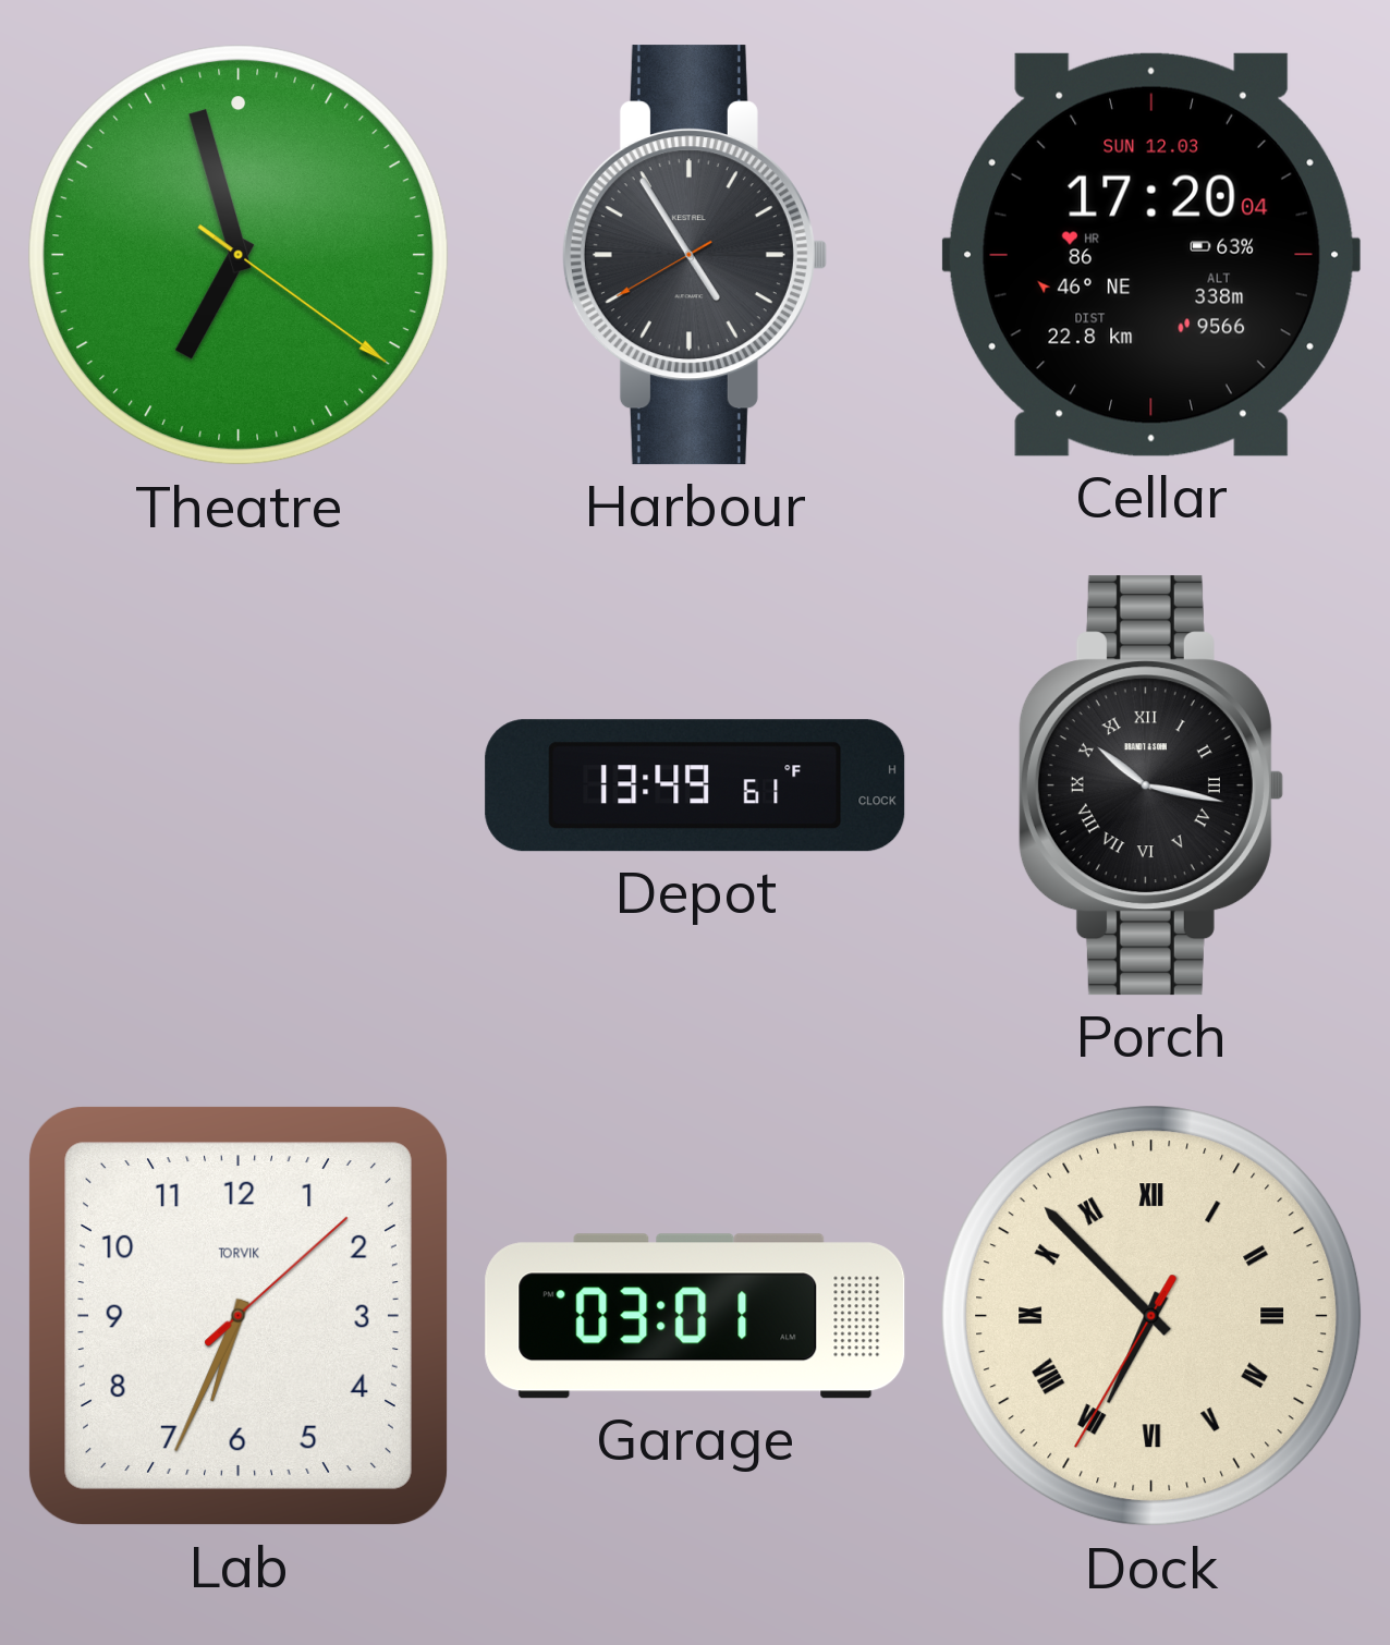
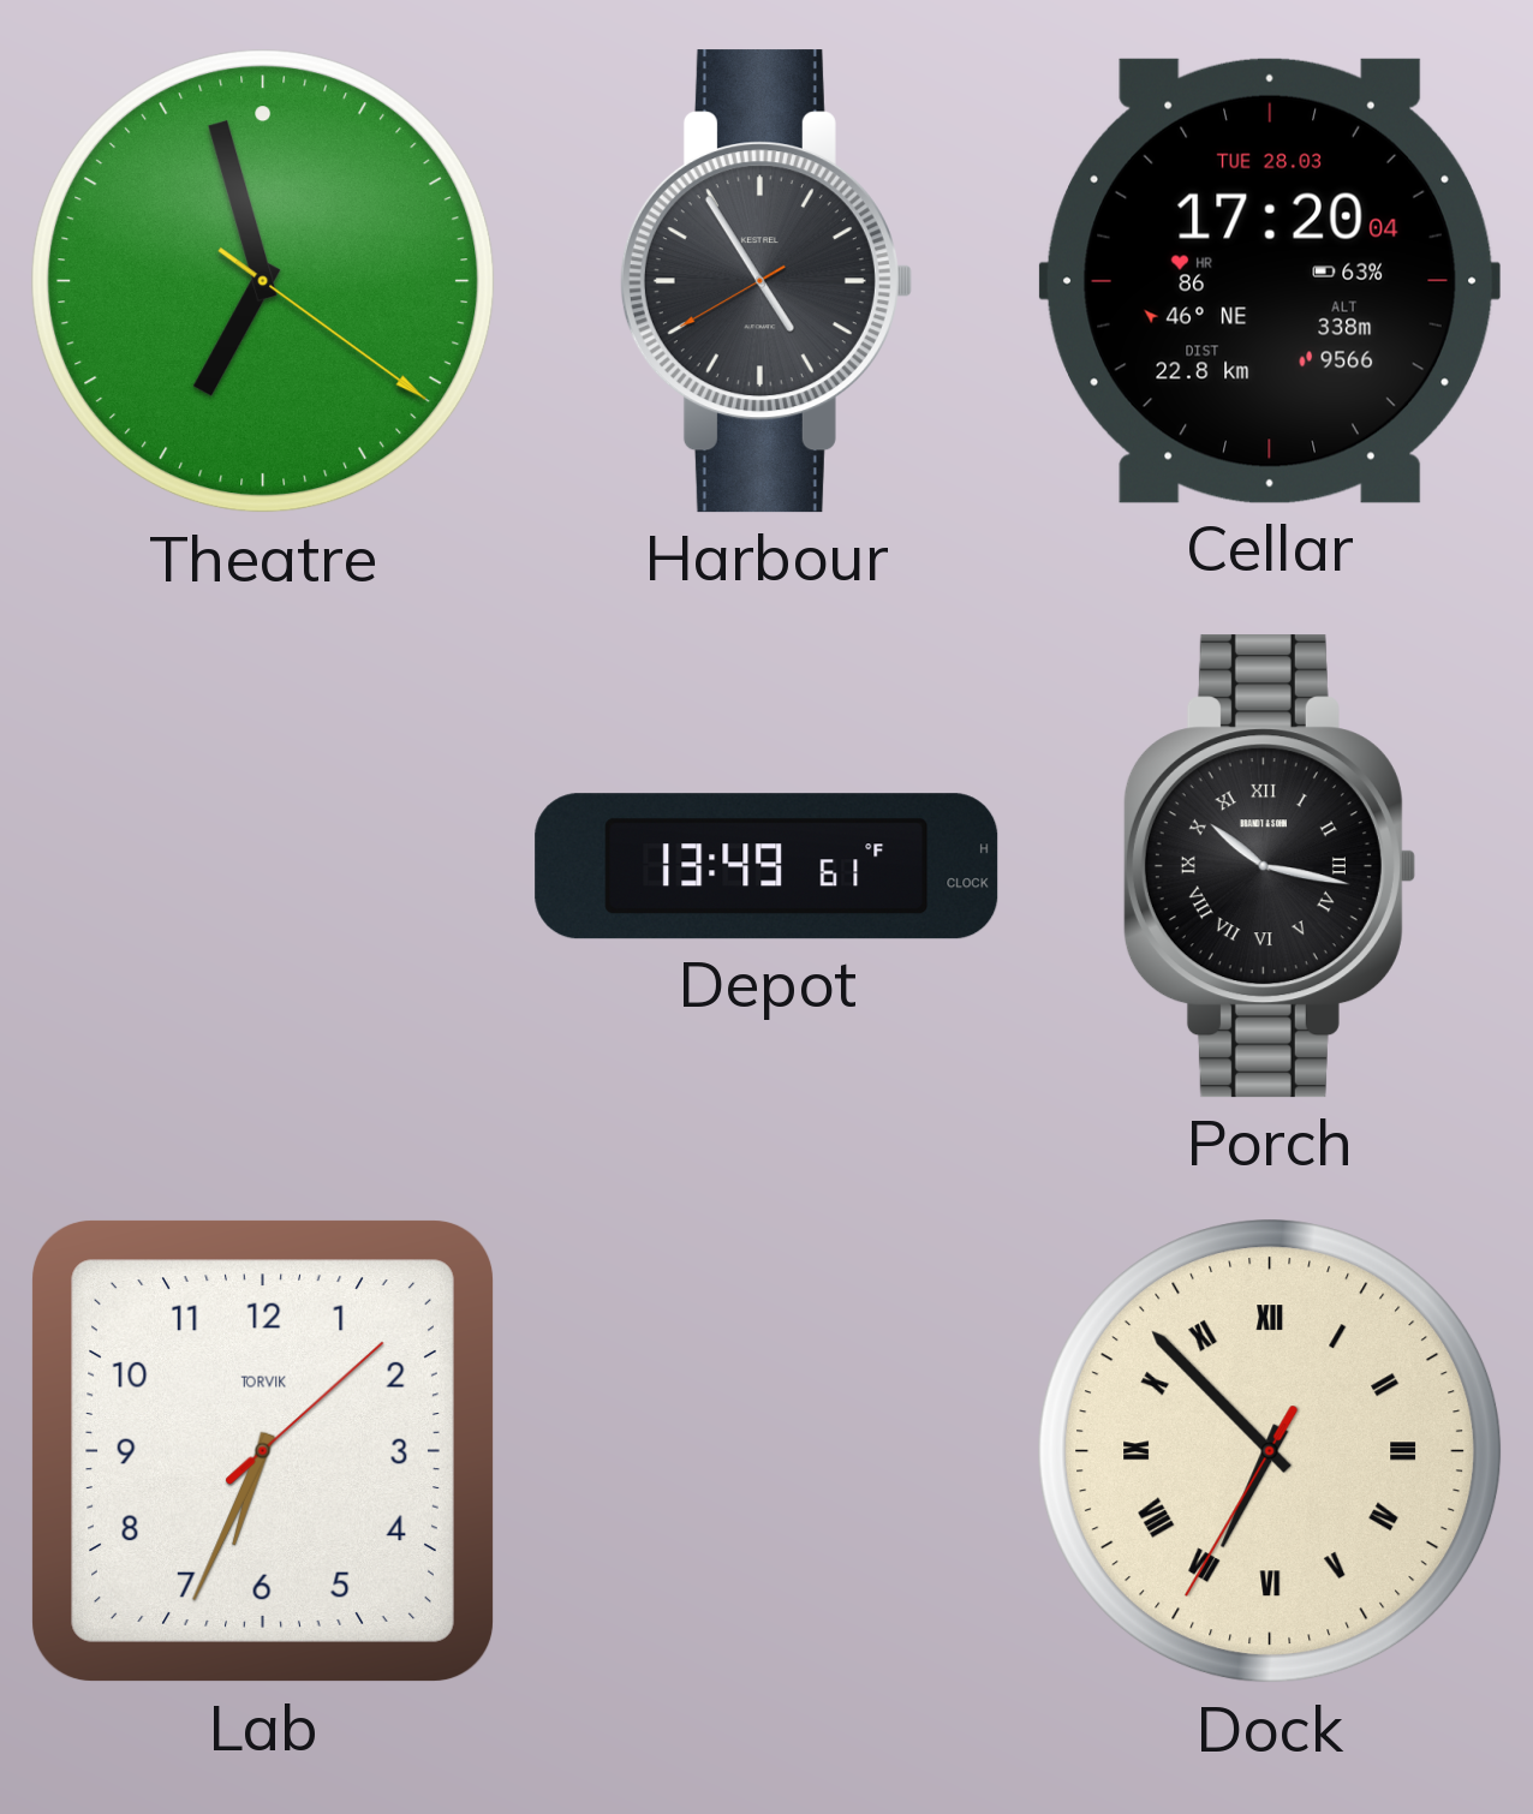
Cellar date: SUN 12.03 -> TUE 28.03
Garage: 03:01 -> none
